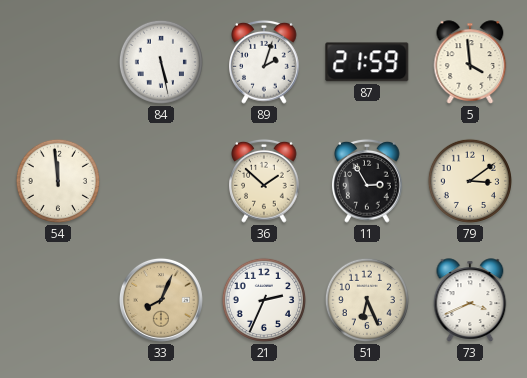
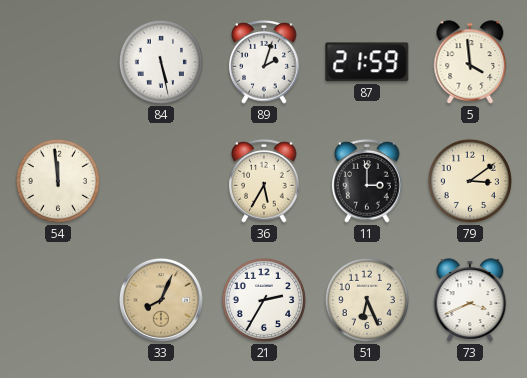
36: 1:52 -> 5:35
11: 2:55 -> 3:00
21: 2:34 -> 2:35
